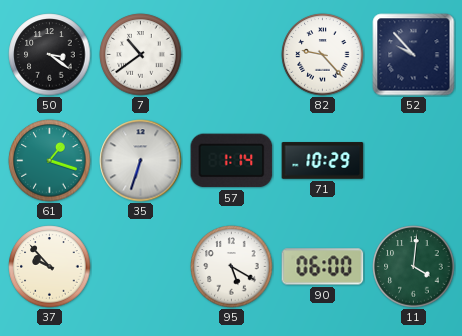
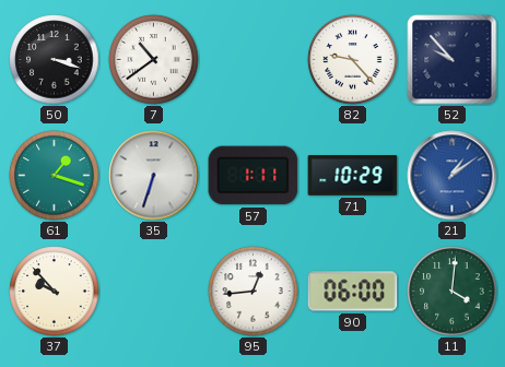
50: 3:21 -> 3:18
57: 1:14 -> 1:11
21: none -> 1:09
95: 5:20 -> 12:44
